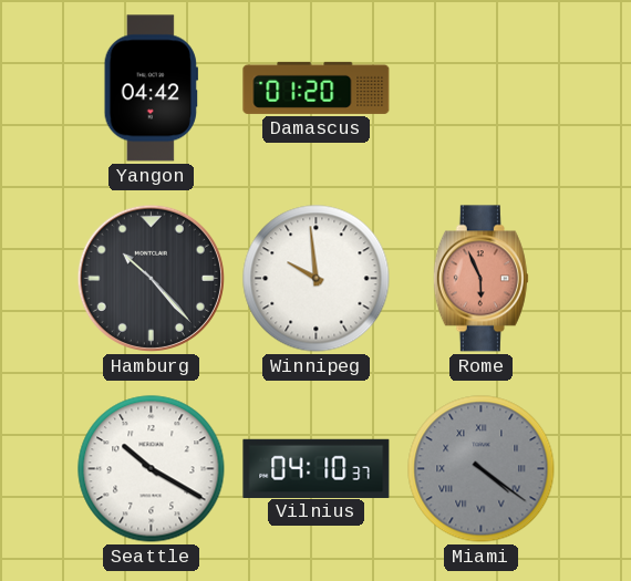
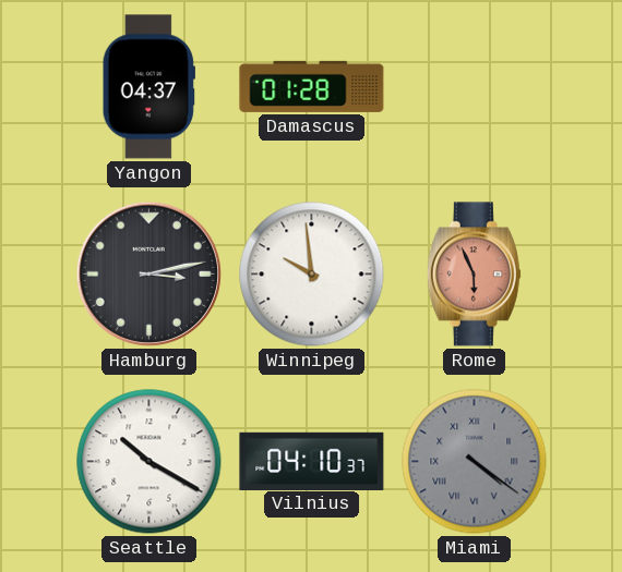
Yangon: 04:42 -> 04:37
Damascus: 01:20 -> 01:28
Hamburg: 10:23 -> 3:13
